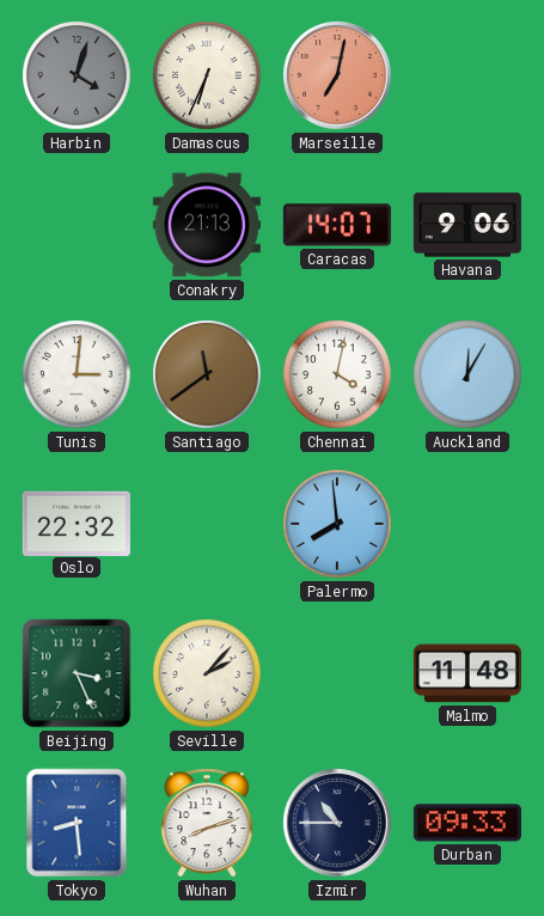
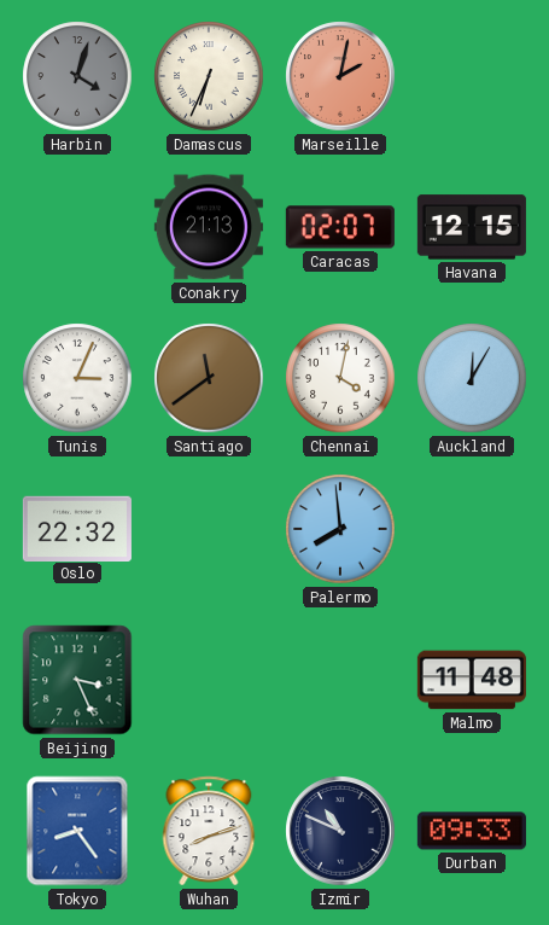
Marseille: 7:02 -> 2:02
Caracas: 14:07 -> 02:07
Havana: 9:06 -> 12:15
Tunis: 3:01 -> 3:04
Seville: 2:07 -> none
Tokyo: 8:29 -> 8:24
Izmir: 10:45 -> 10:49
